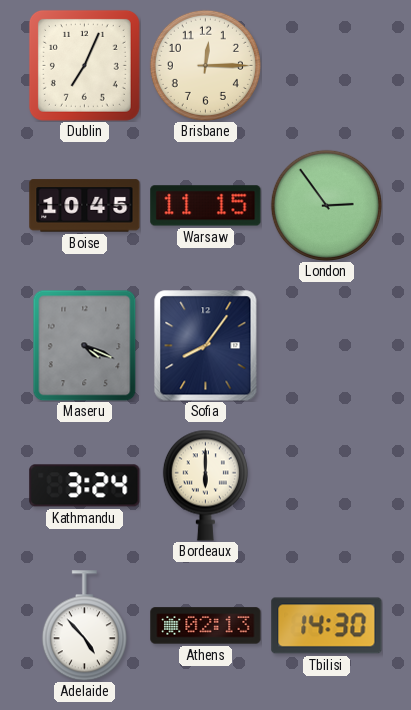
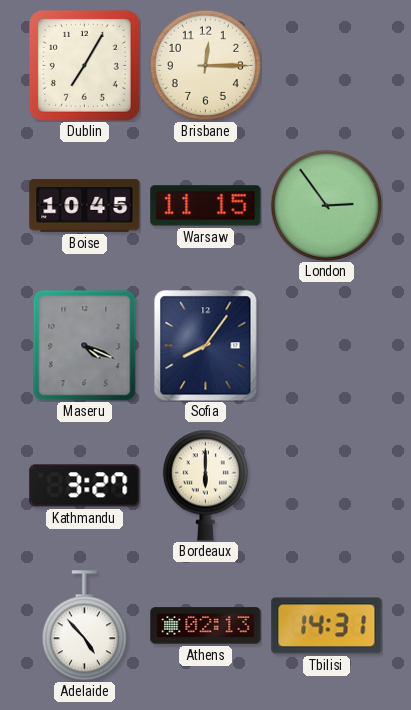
Dublin: 7:04 -> 7:05
Kathmandu: 3:24 -> 3:27
Tbilisi: 14:30 -> 14:31
